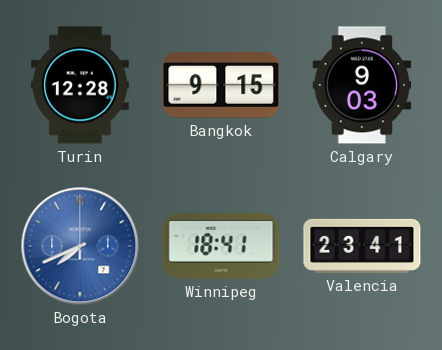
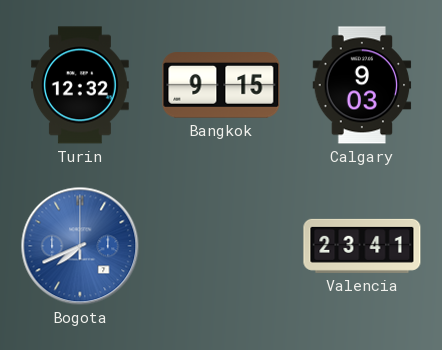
Turin: 12:28 -> 12:32
Winnipeg: 18:41 -> none
